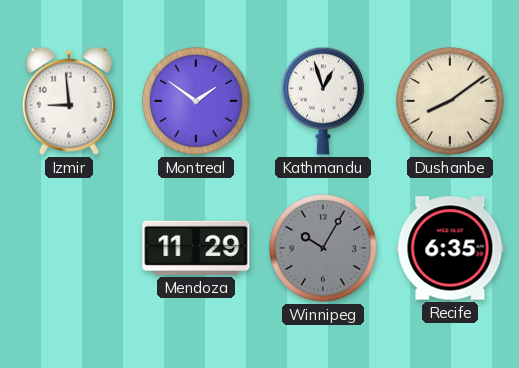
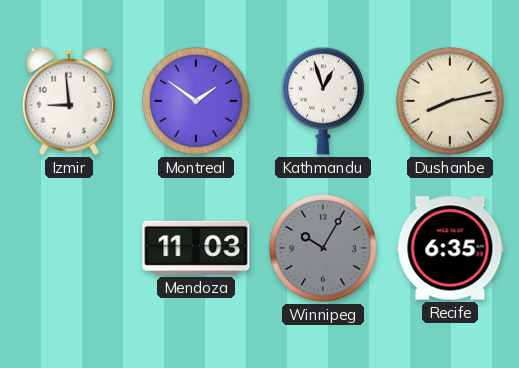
Dushanbe: 8:09 -> 8:13
Mendoza: 11:29 -> 11:03
